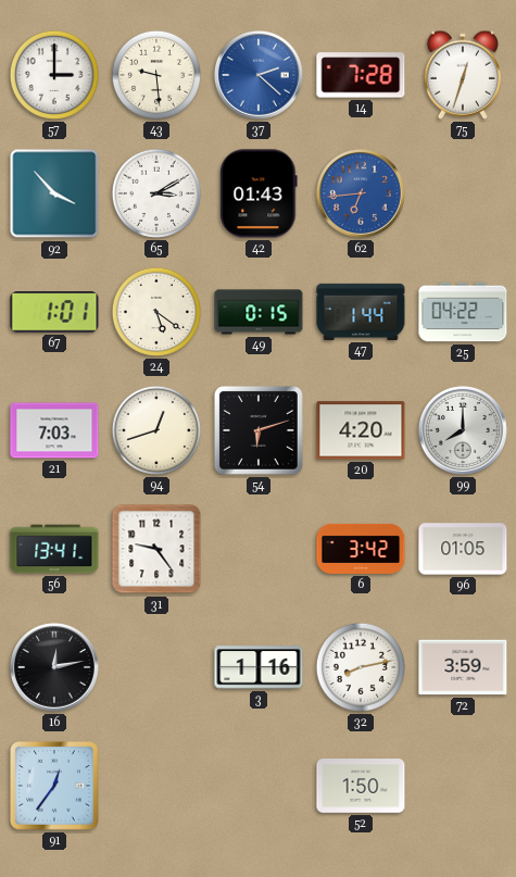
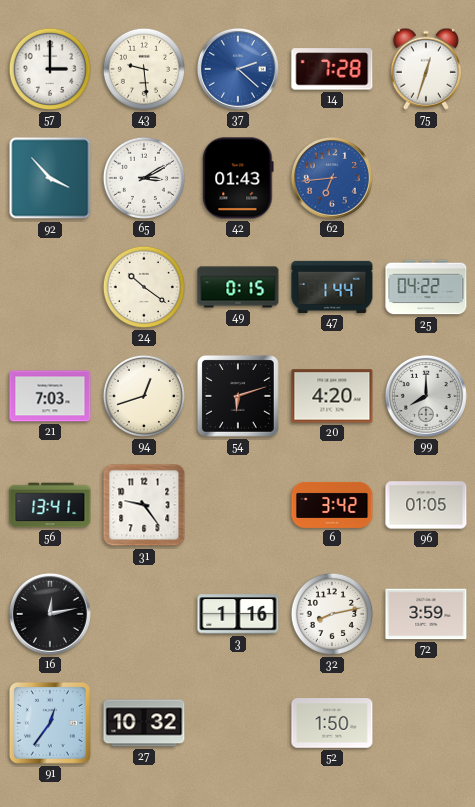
67: 1:01 -> none
24: 5:21 -> 10:21
27: none -> 10:32
